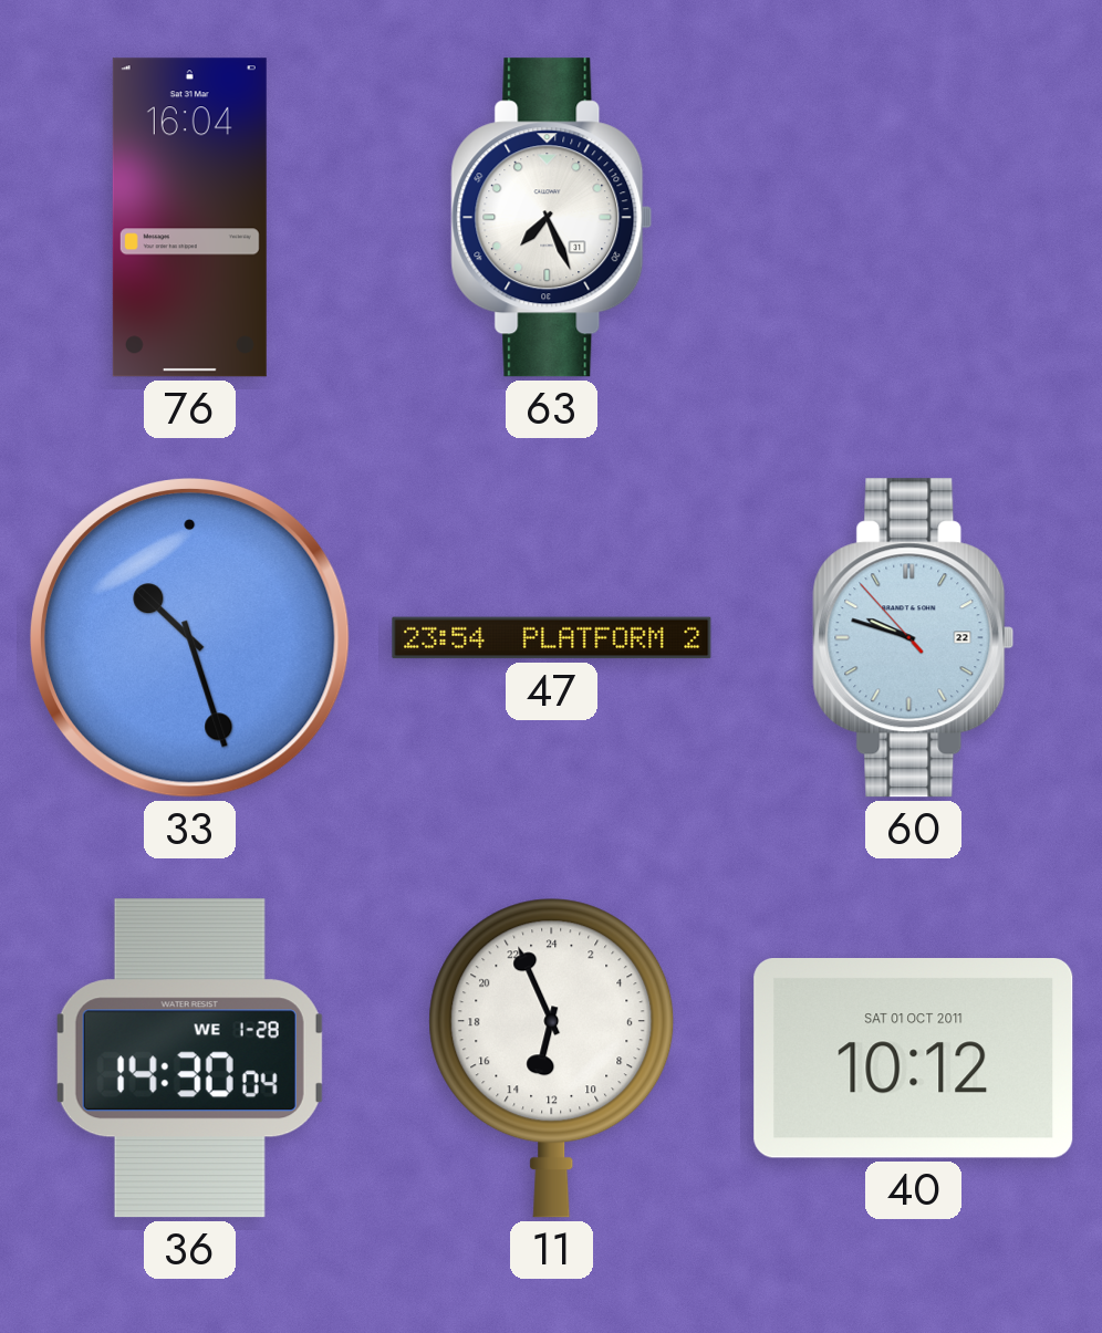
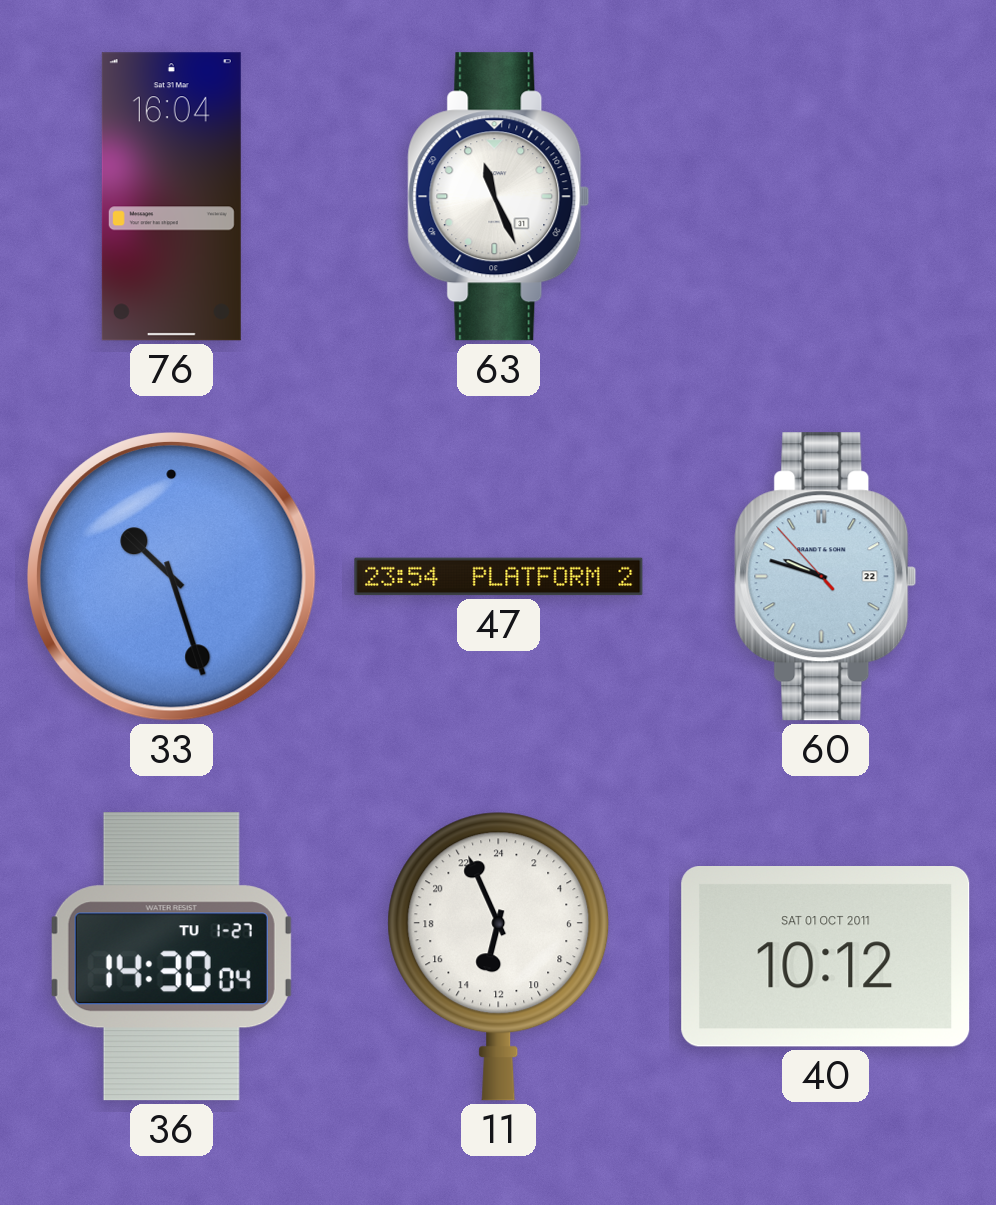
63: 7:26 -> 11:26
36 date: WE 1-28 -> TU 1-27
